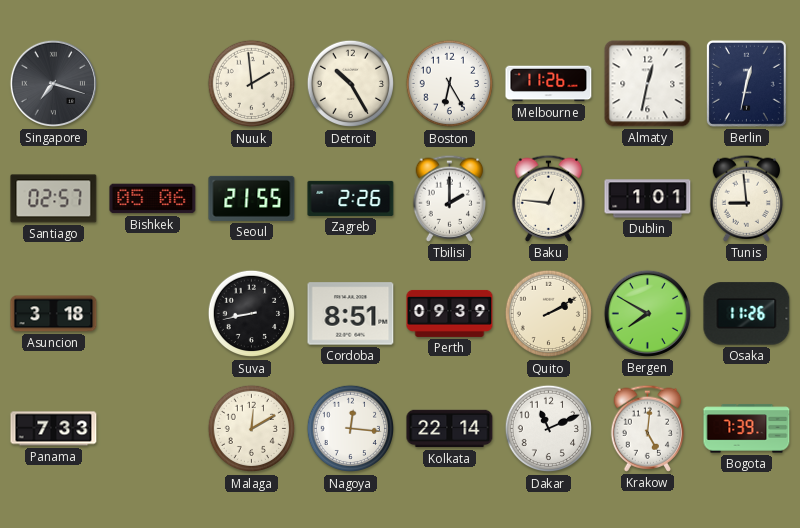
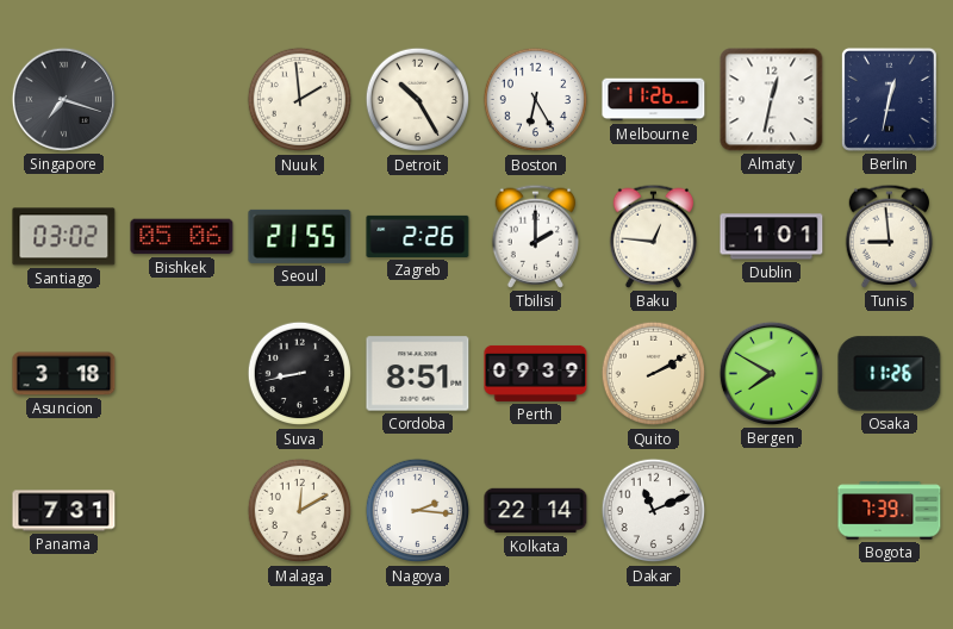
Santiago: 02:57 -> 03:02
Panama: 7:33 -> 7:31
Nagoya: 12:16 -> 2:16
Krakow: 5:01 -> none
